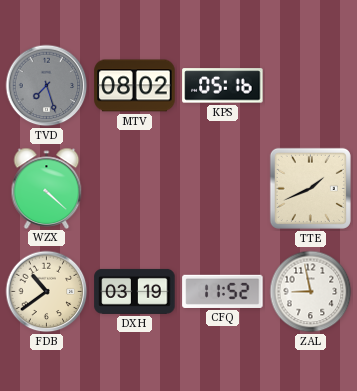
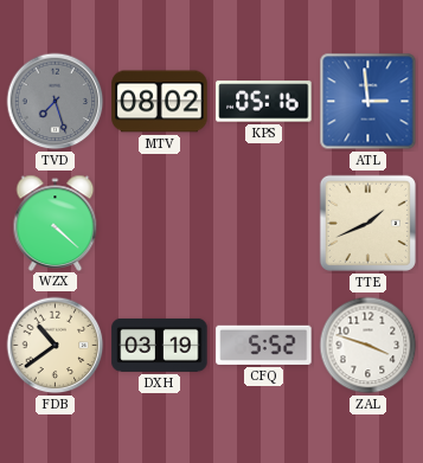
ATL: none -> 2:59
CFQ: 11:52 -> 5:52
ZAL: 8:58 -> 3:48
